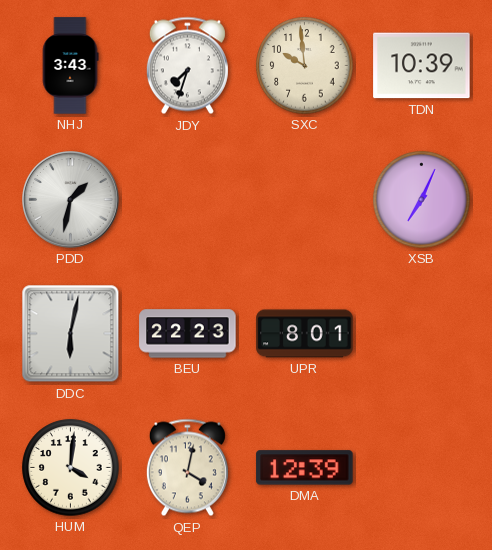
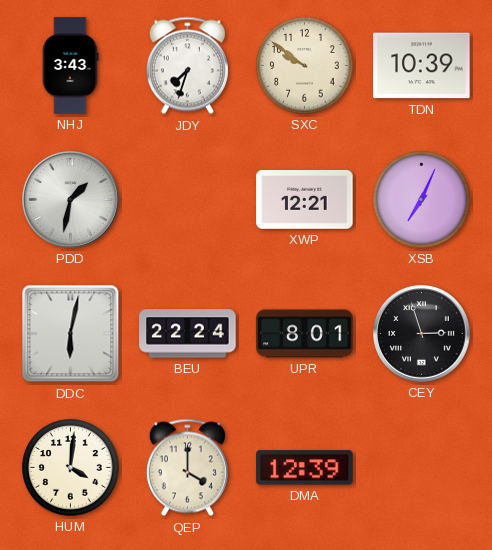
SXC: 9:59 -> 9:51
XWP: none -> 12:21
BEU: 22:23 -> 22:24
CEY: none -> 2:57
QEP: 4:02 -> 4:00
